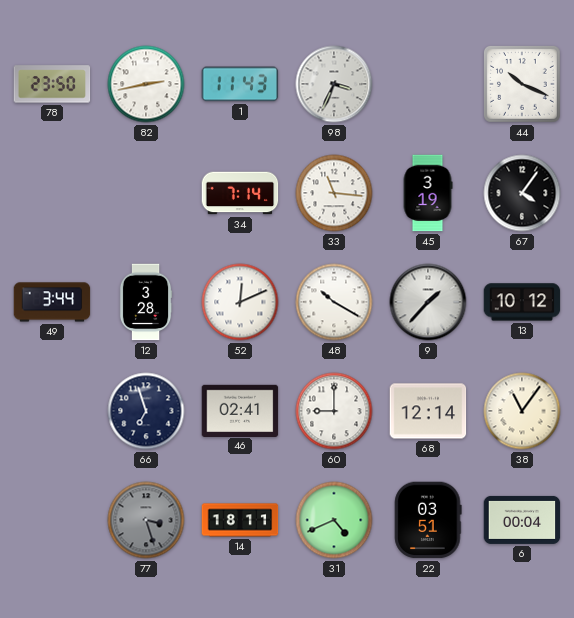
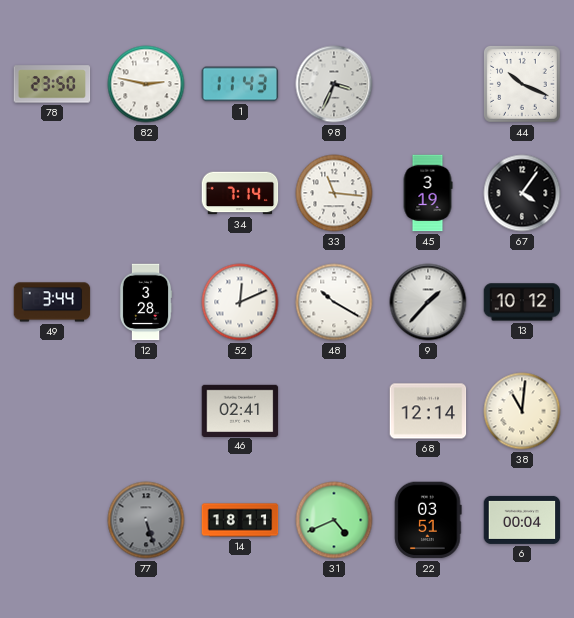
82: 2:43 -> 2:47
66: 6:57 -> none
60: 9:00 -> none
38: 11:06 -> 11:01
77: 3:27 -> 5:27
